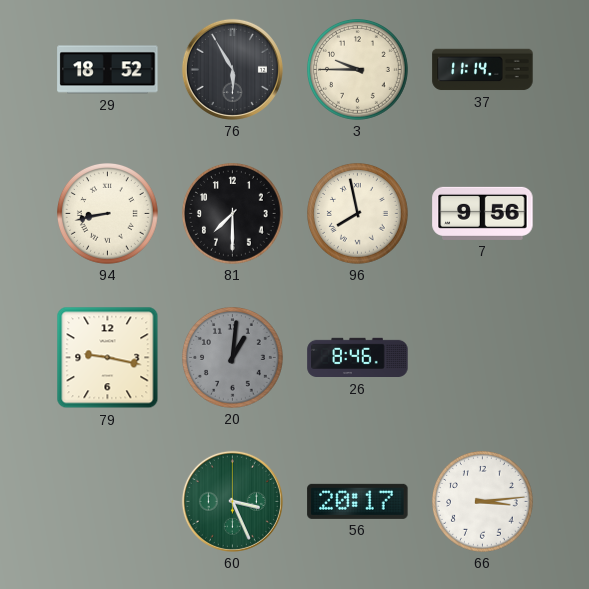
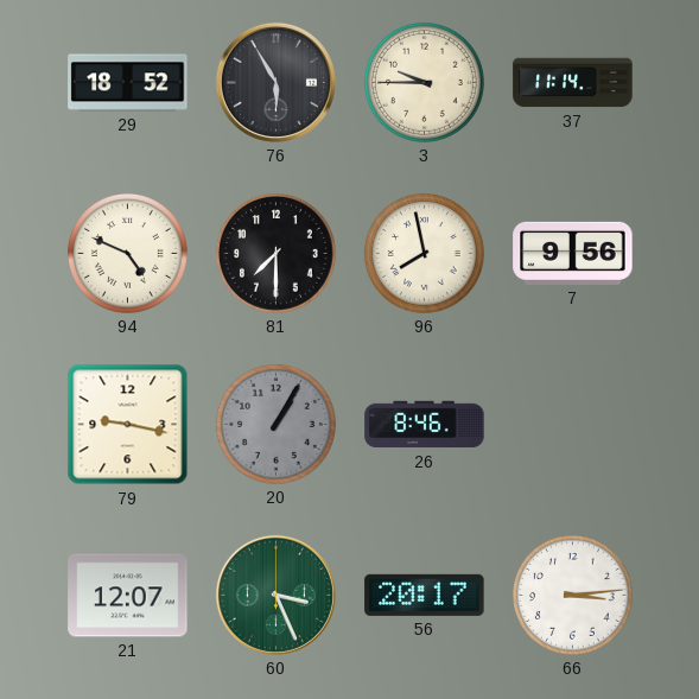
94: 8:43 -> 4:49
20: 1:01 -> 1:05
21: none -> 12:07
